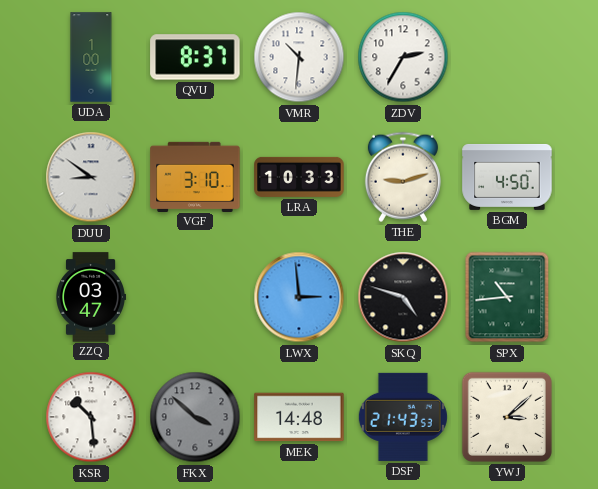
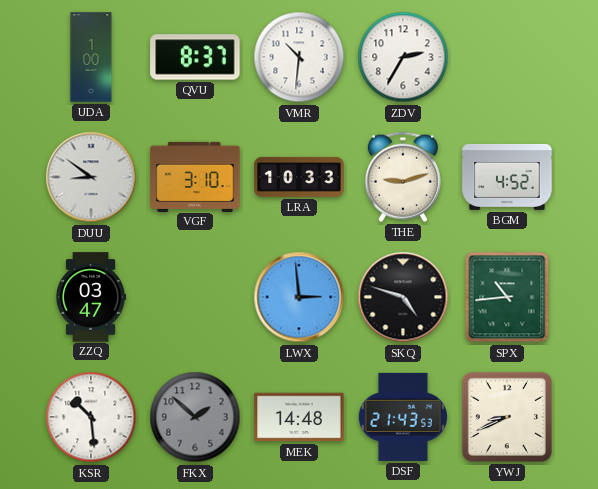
BGM: 4:50 -> 4:52
FKX: 3:52 -> 1:52
YWJ: 3:08 -> 8:41
